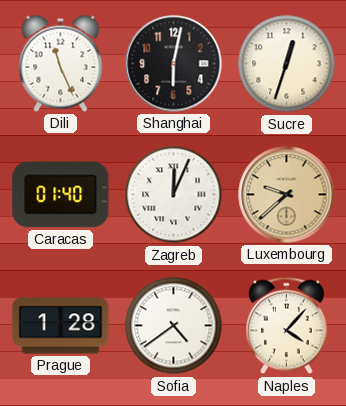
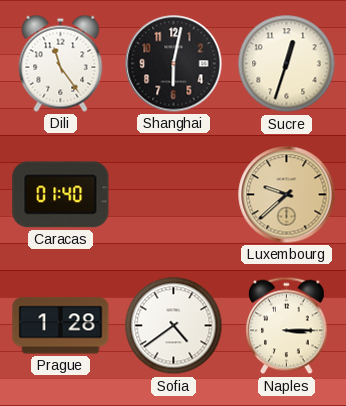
Dili: 11:26 -> 11:24
Zagreb: 12:04 -> none
Naples: 4:07 -> 3:15
